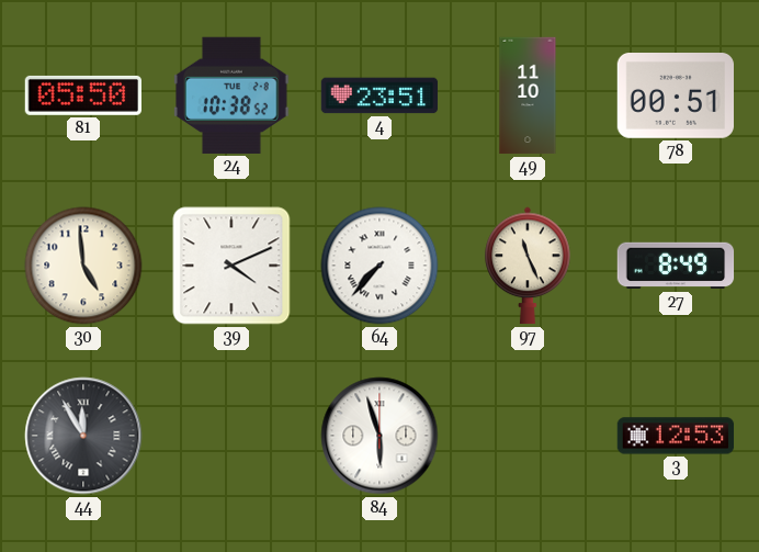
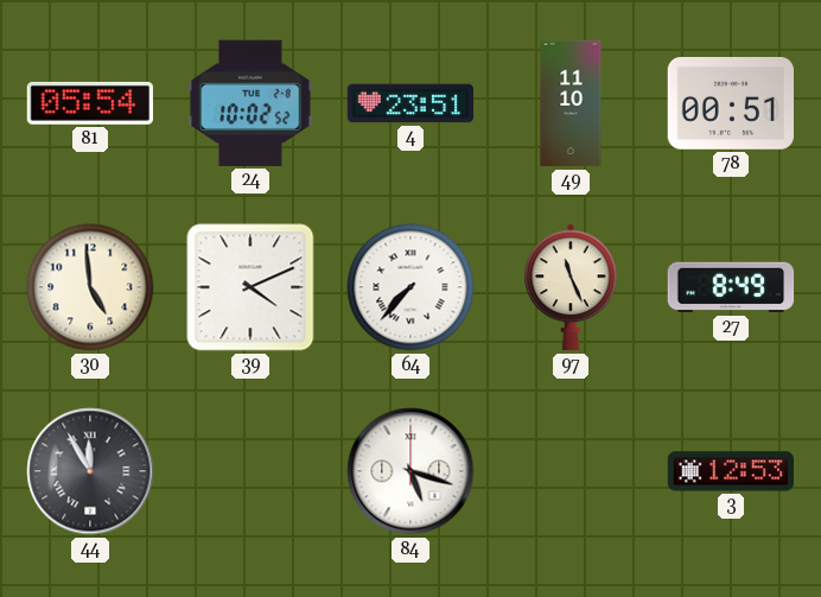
81: 05:50 -> 05:54
24: 10:38 -> 10:02
84: 5:57 -> 5:18
